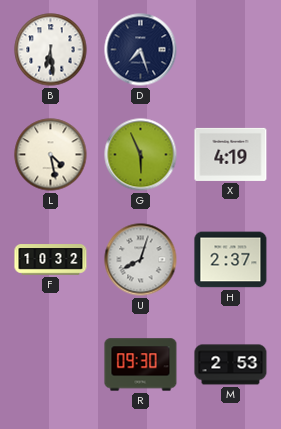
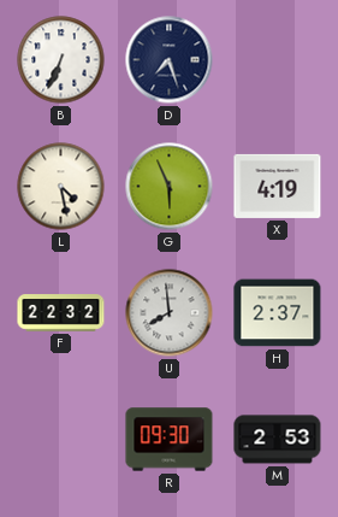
B: 6:29 -> 6:34
F: 10:32 -> 22:32
U: 8:03 -> 7:59
